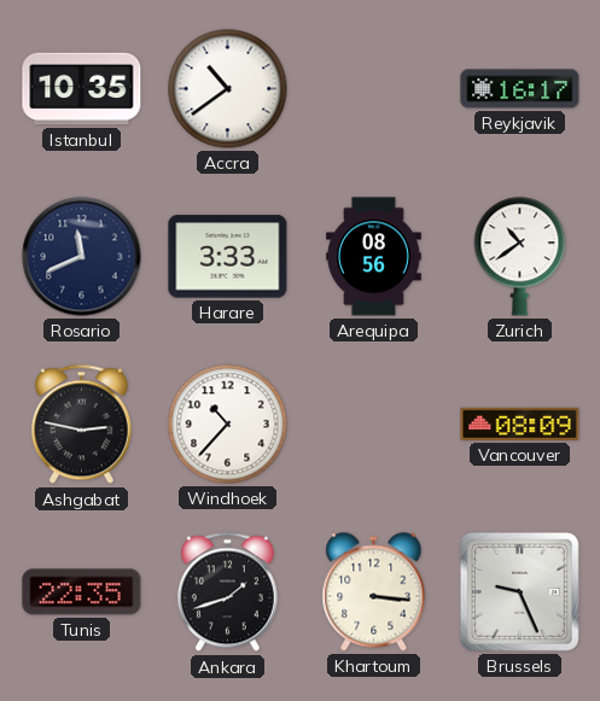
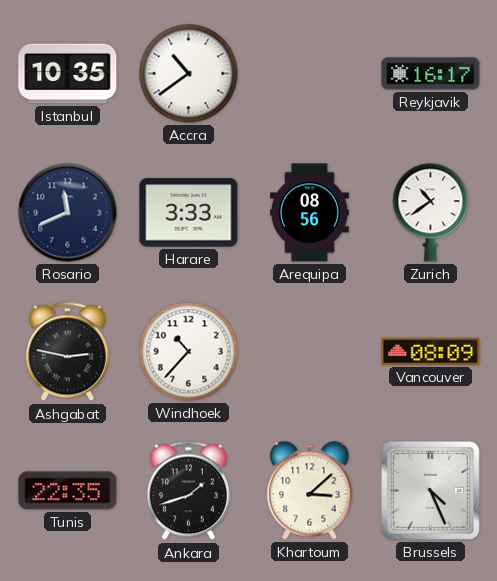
Khartoum: 3:16 -> 3:08
Brussels: 9:26 -> 4:26
